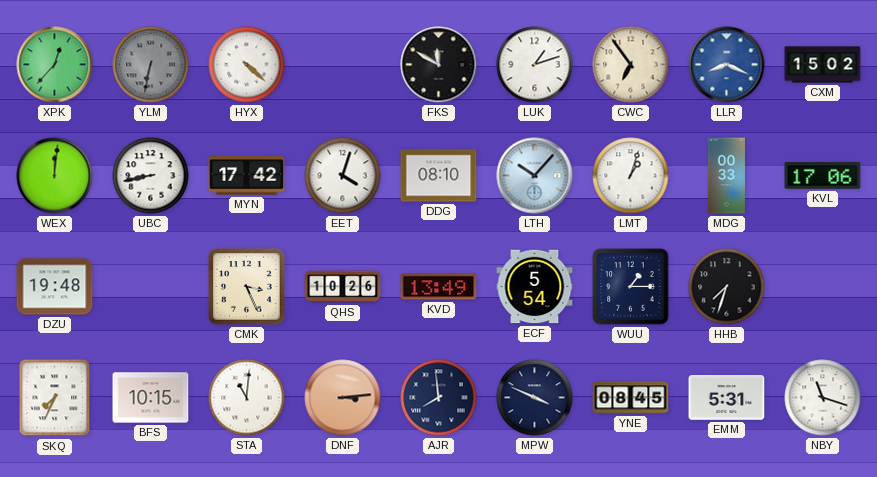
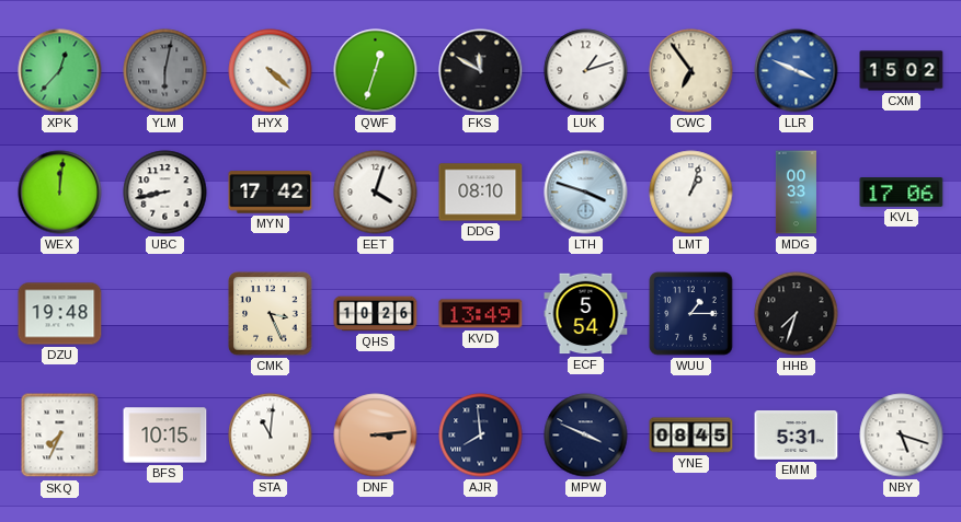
YLM: 6:32 -> 6:02
QWF: none -> 12:33
LLR: 8:19 -> 3:49
LTH: 10:07 -> 3:48
NBY: 11:18 -> 5:18
